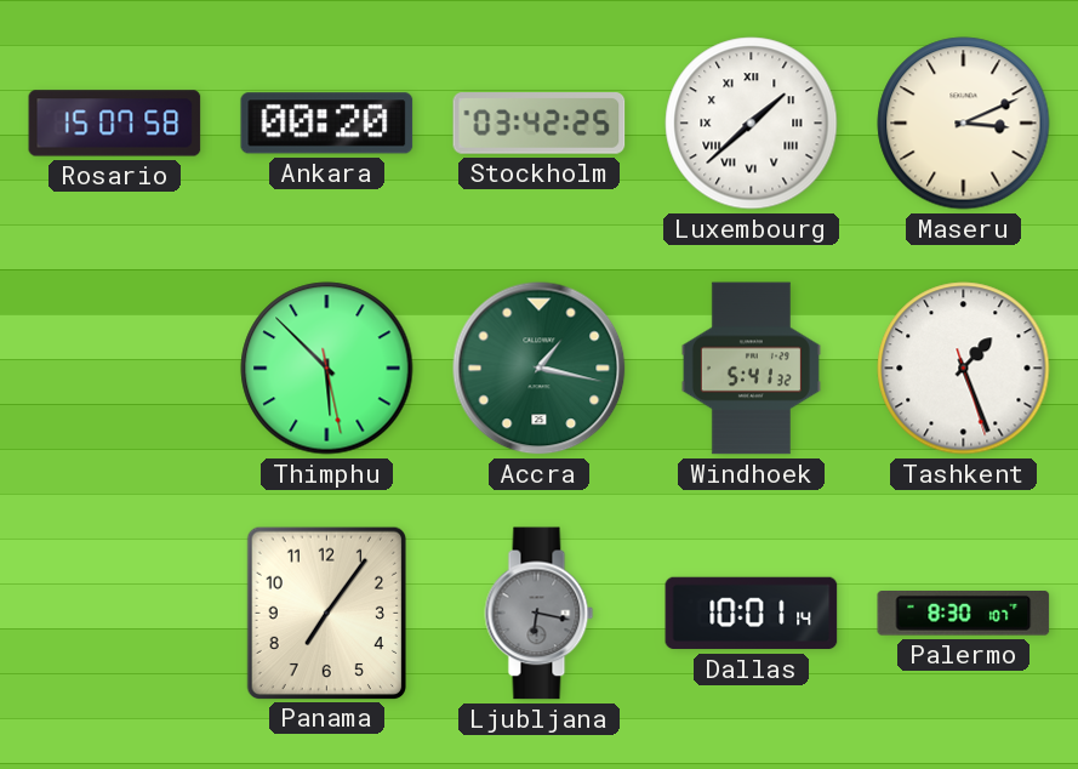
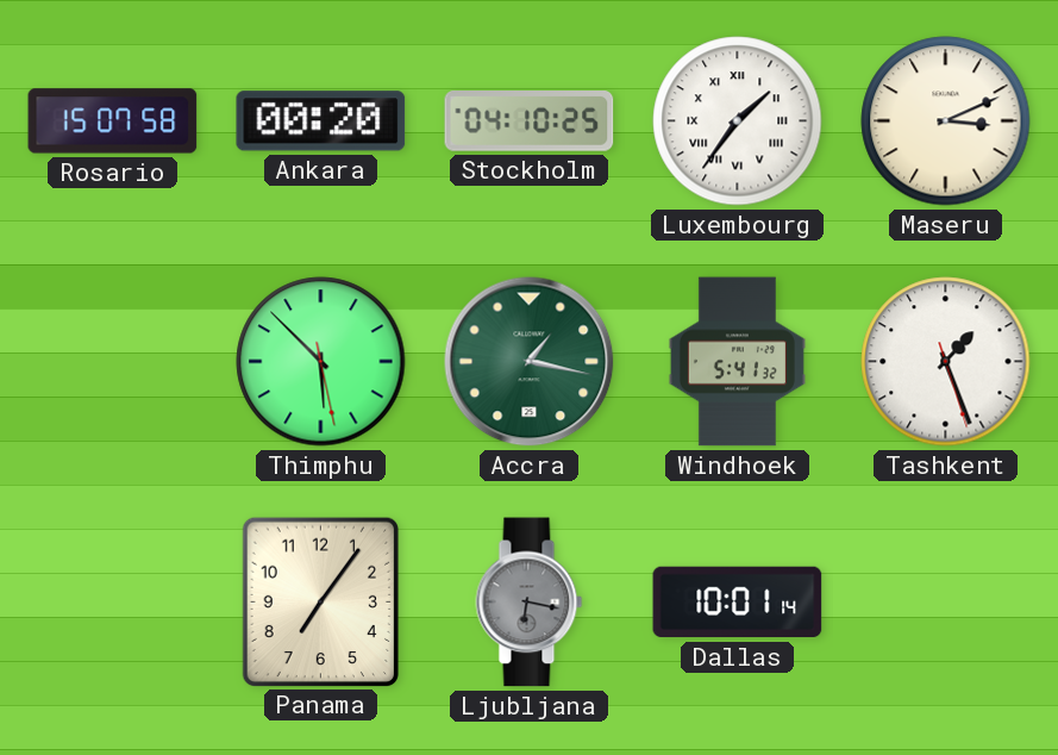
Stockholm: 03:42 -> 04:10
Luxembourg: 1:38 -> 1:36
Palermo: 8:30 -> none
